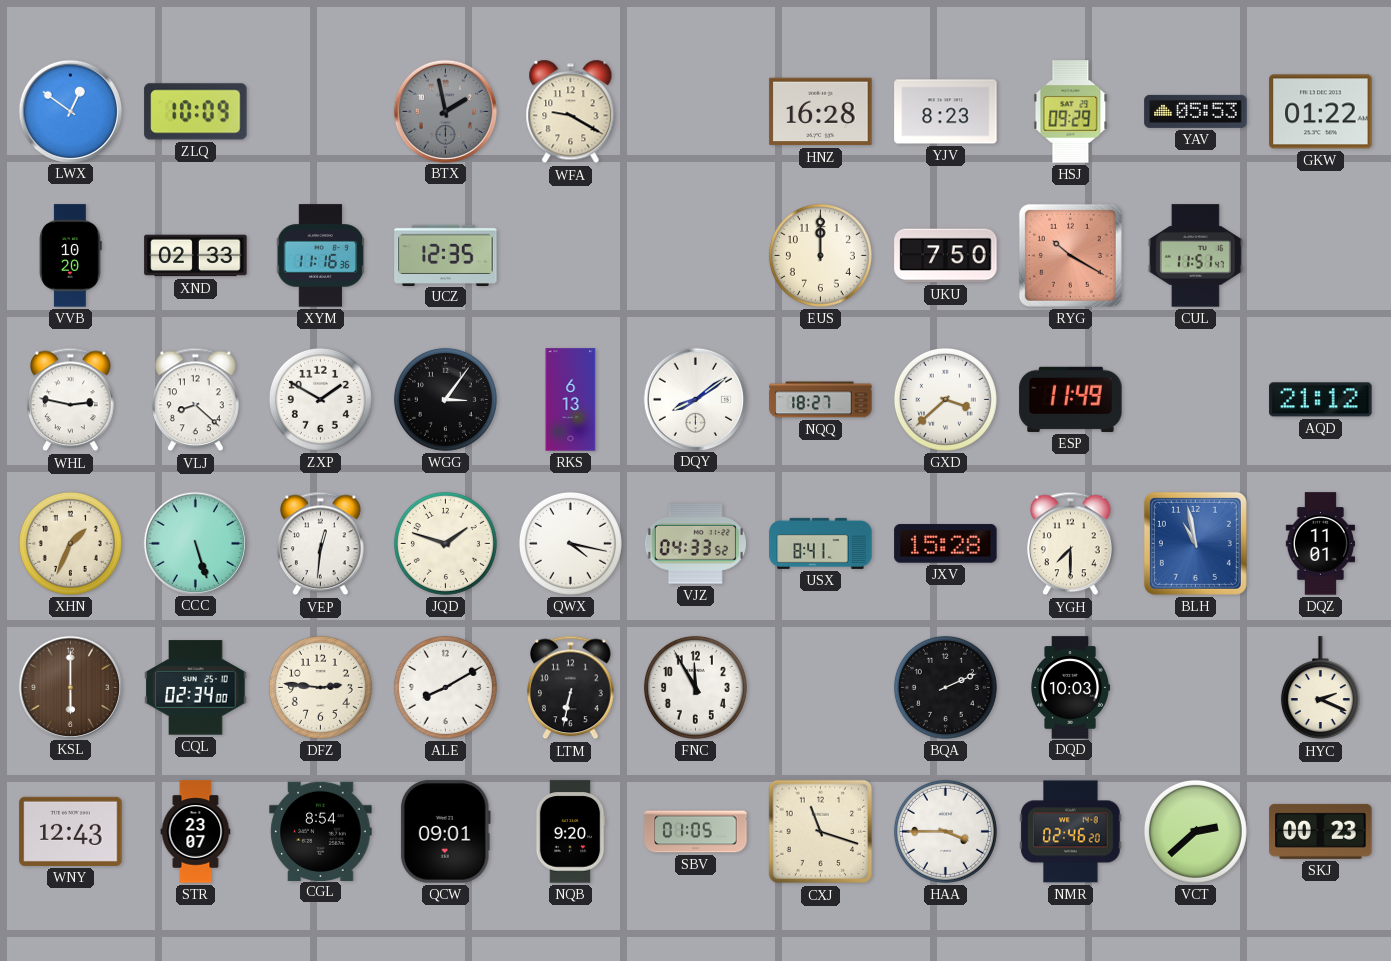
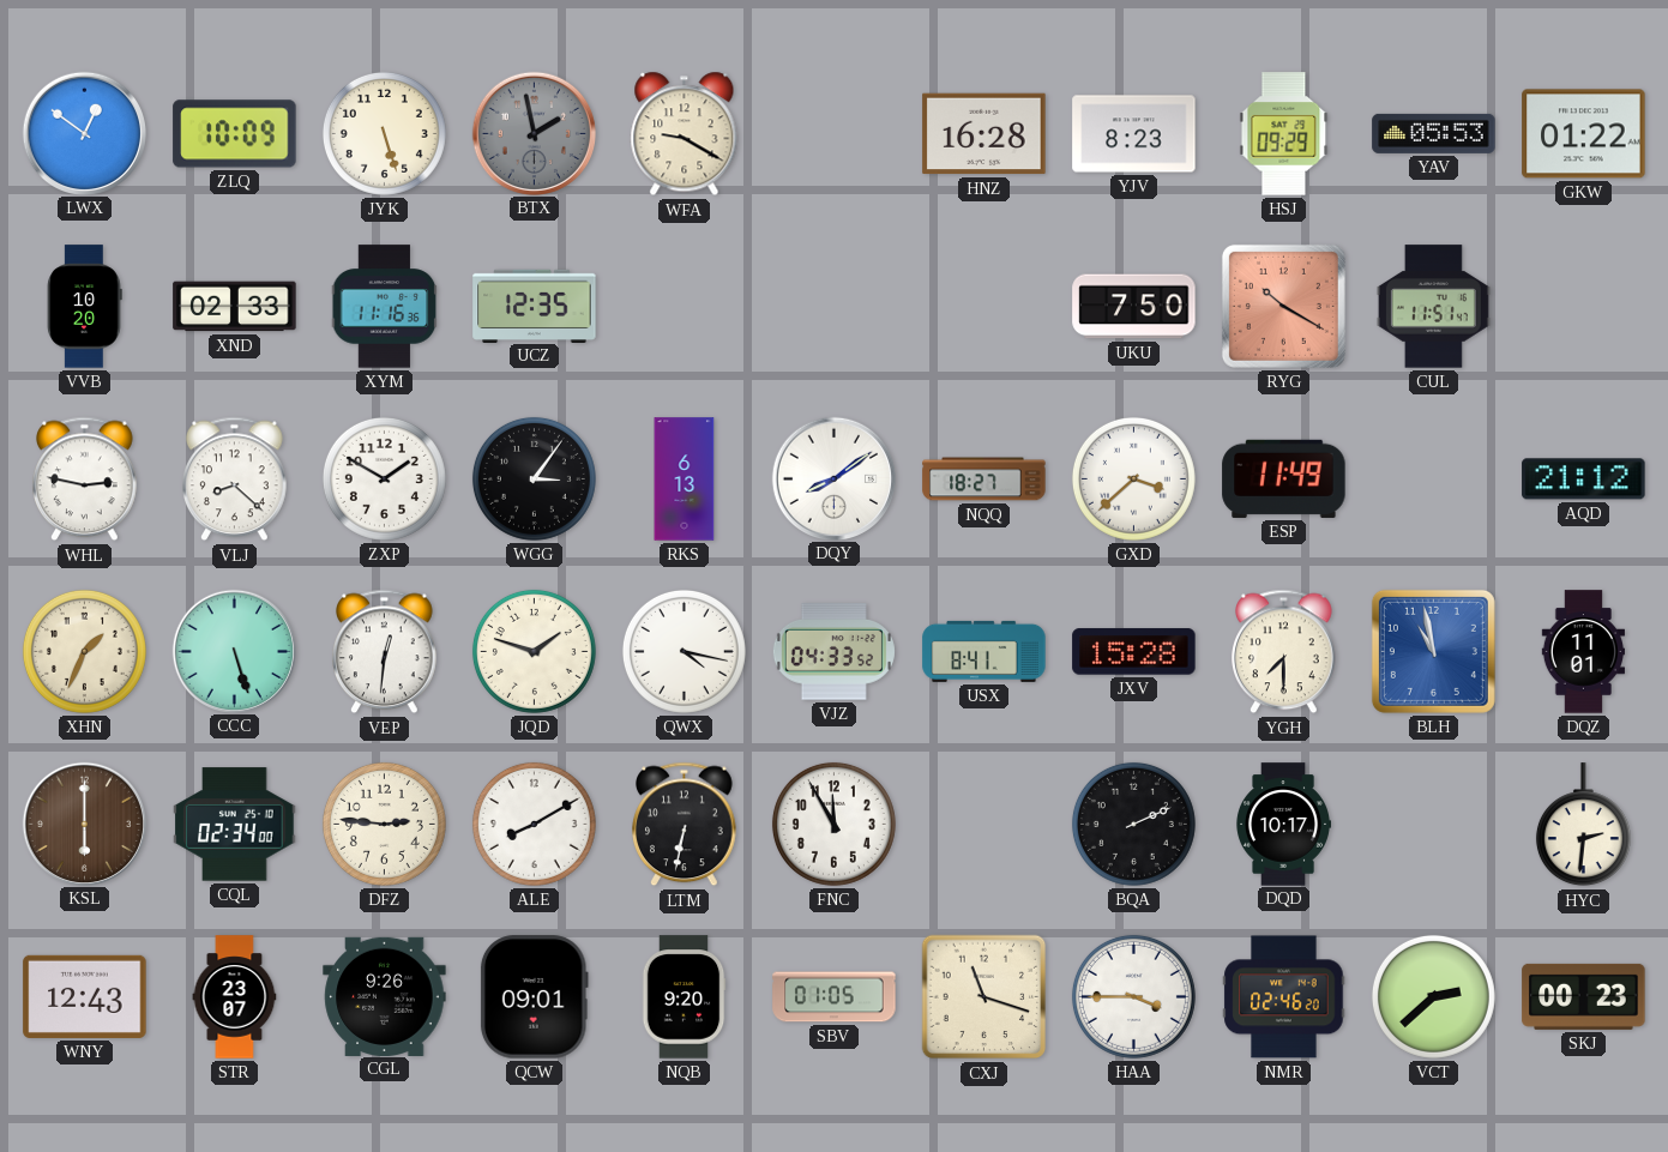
JYK: none -> 5:27
EUS: 12:00 -> none
DQD: 10:03 -> 10:17
HYC: 2:19 -> 2:31
CGL: 8:54 -> 9:26
